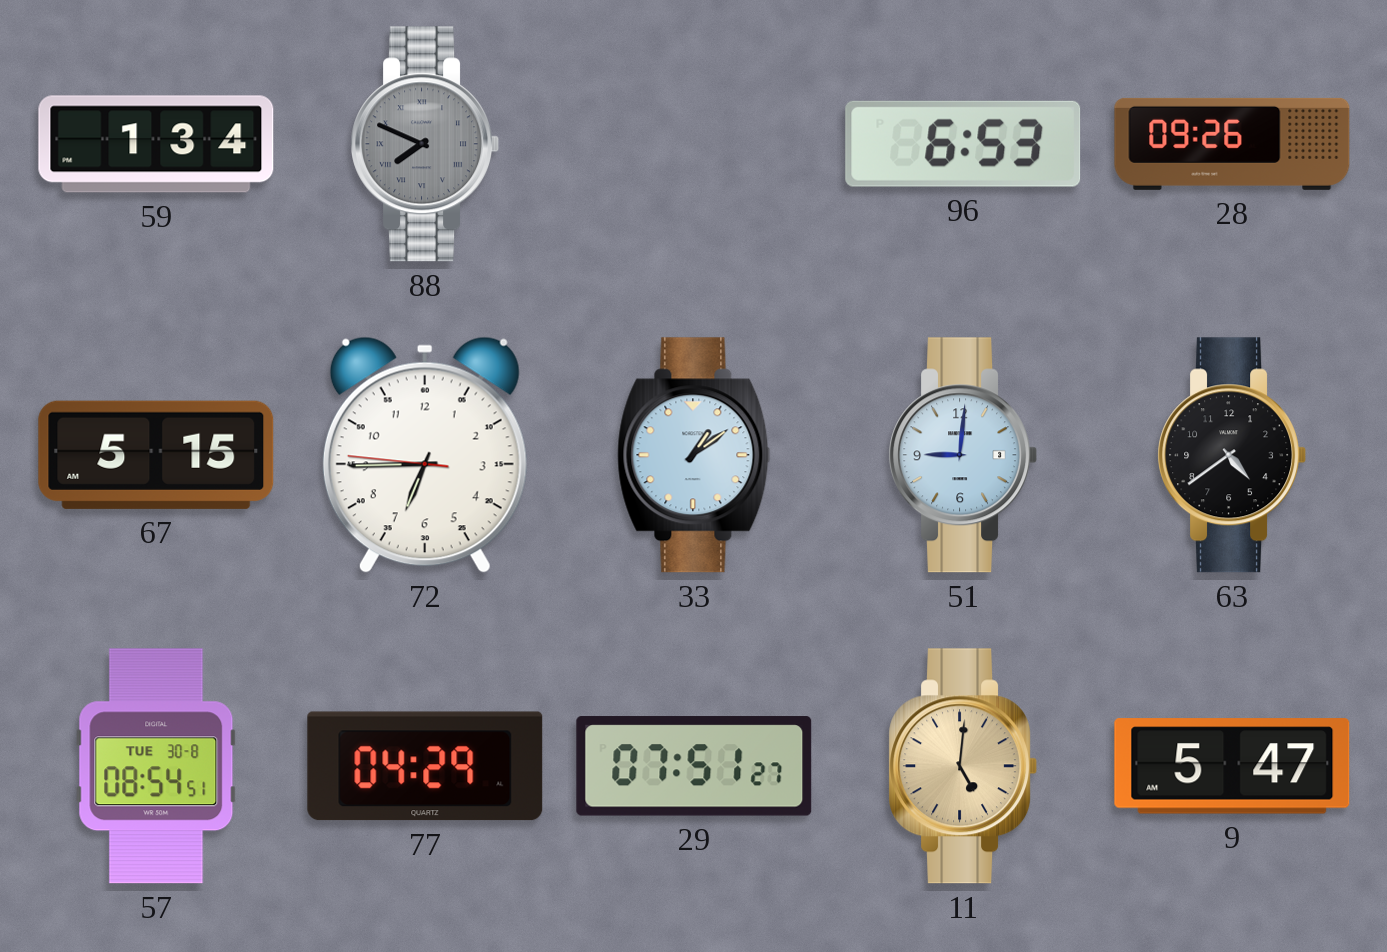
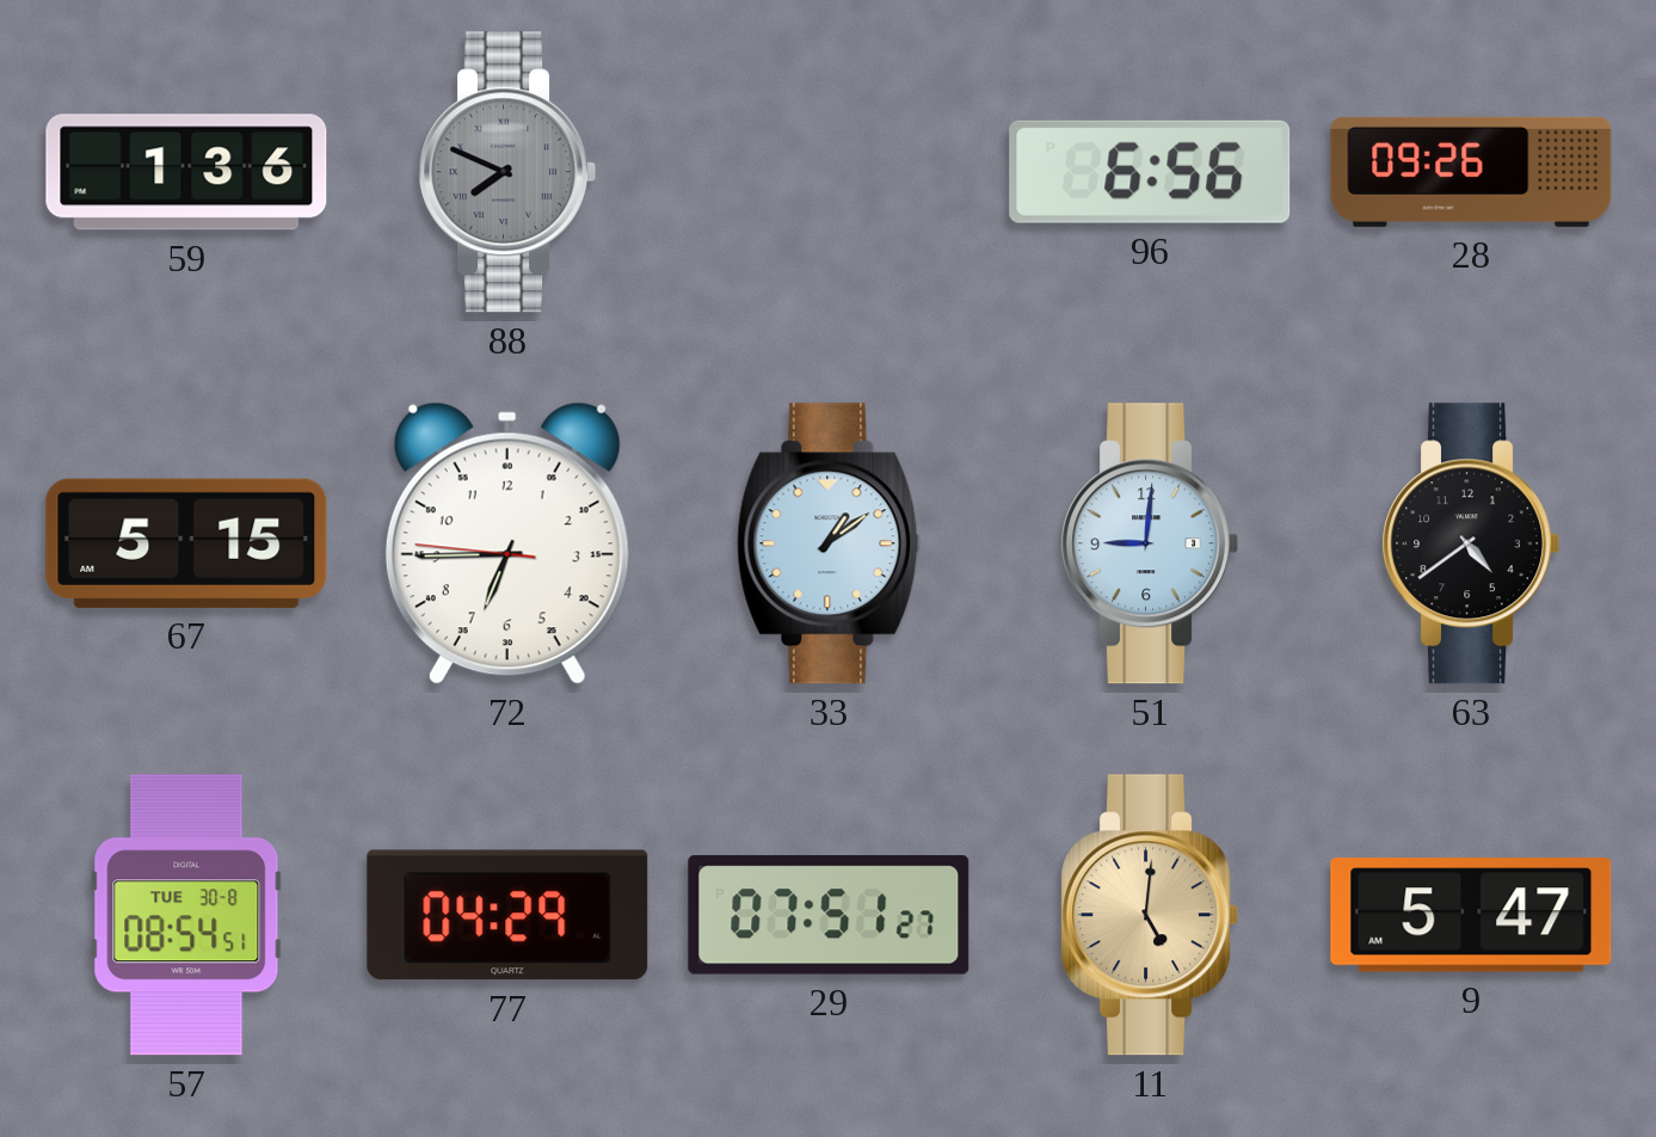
59: 1:34 -> 1:36
96: 6:53 -> 6:56
